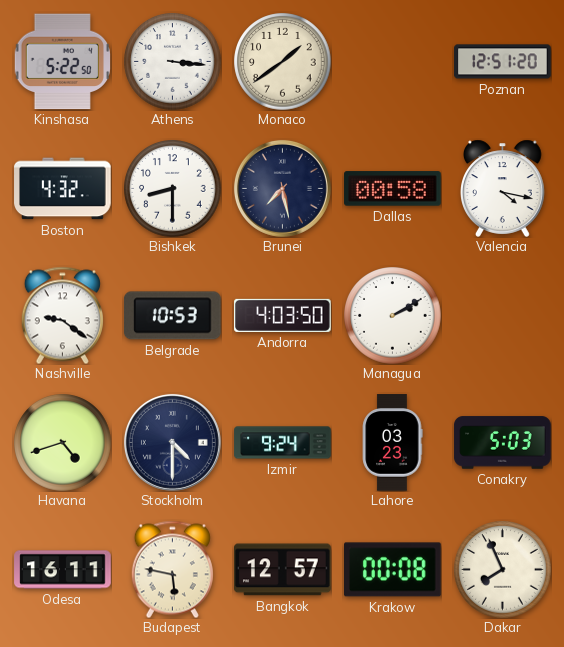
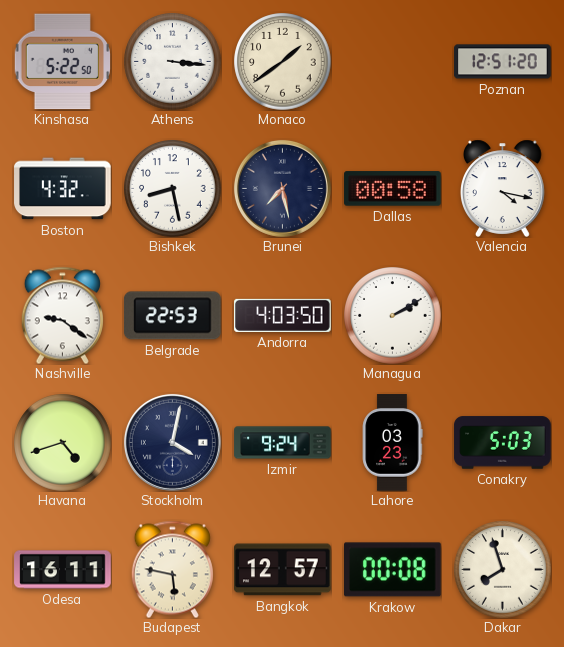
Bishkek: 8:30 -> 8:28
Belgrade: 10:53 -> 22:53
Stockholm: 4:30 -> 4:02
Dakar: 7:56 -> 7:57
